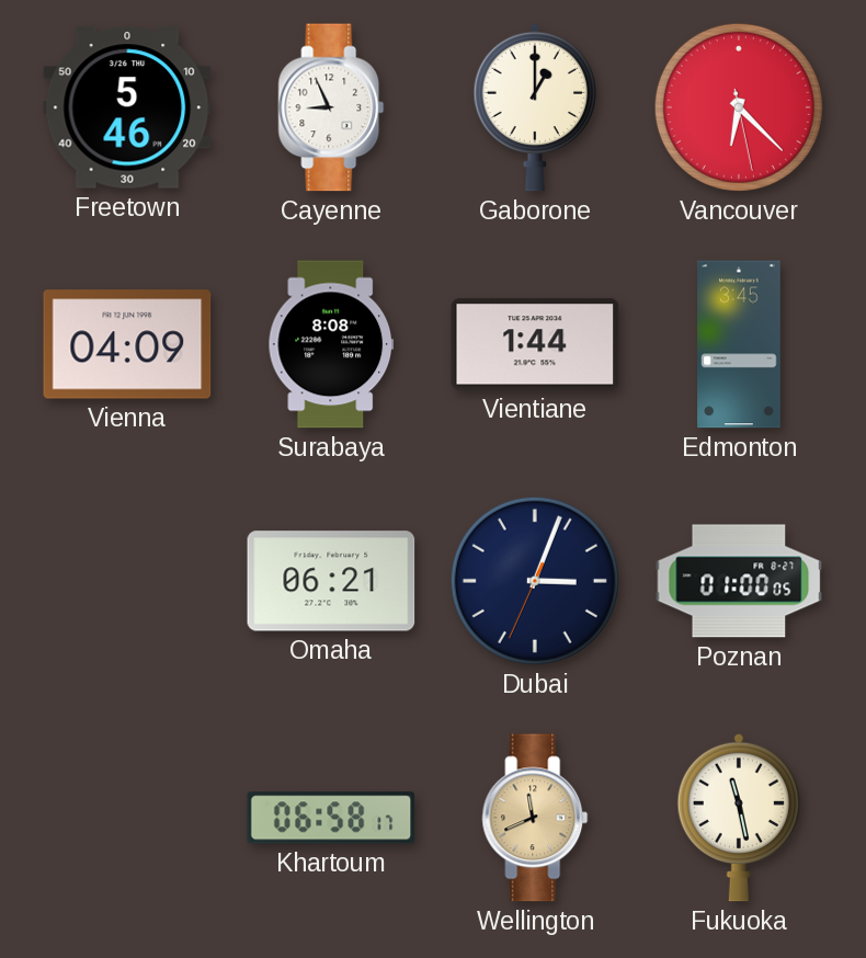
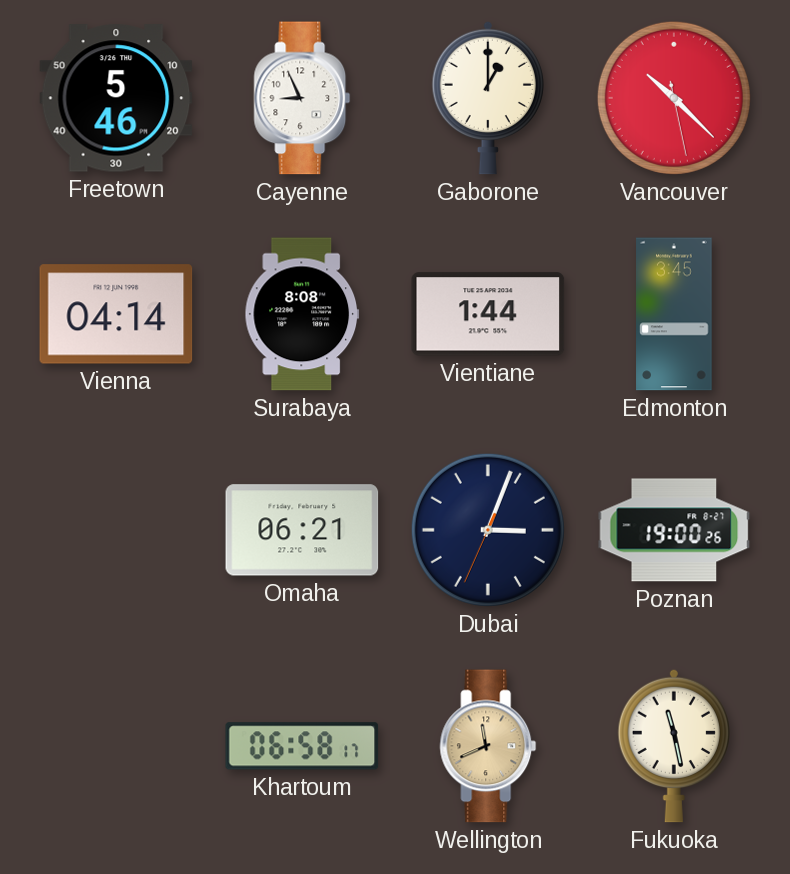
Vancouver: 6:22 -> 10:22
Vienna: 04:09 -> 04:14
Poznan: 01:00 -> 19:00
